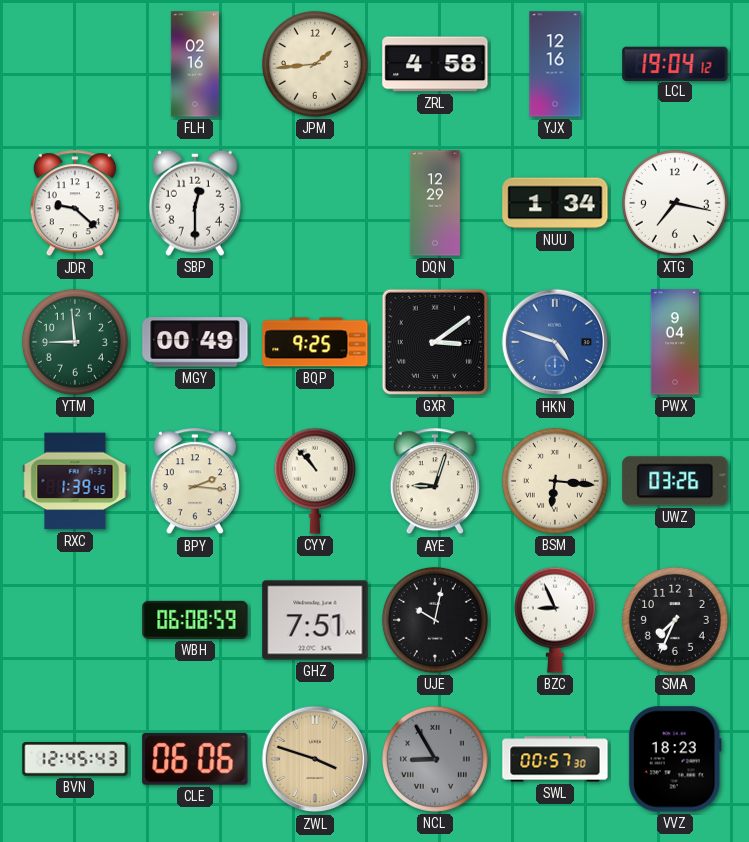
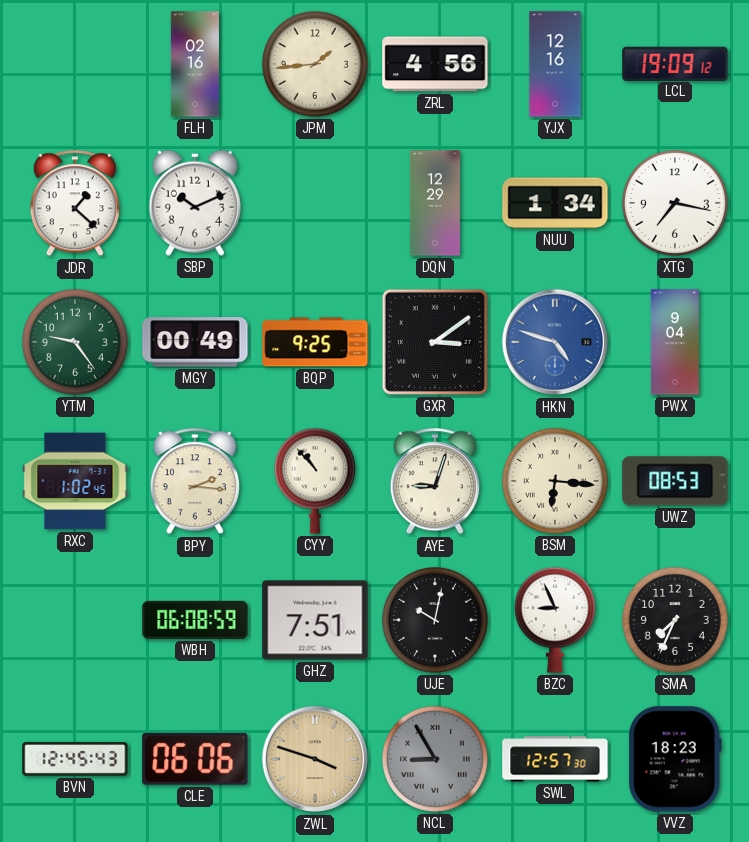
ZRL: 4:58 -> 4:56
LCL: 19:04 -> 19:09
JDR: 9:22 -> 1:22
SBP: 12:30 -> 10:11
YTM: 8:59 -> 9:24
RXC: 1:39 -> 1:02
UWZ: 03:26 -> 08:53
SWL: 00:57 -> 12:57
